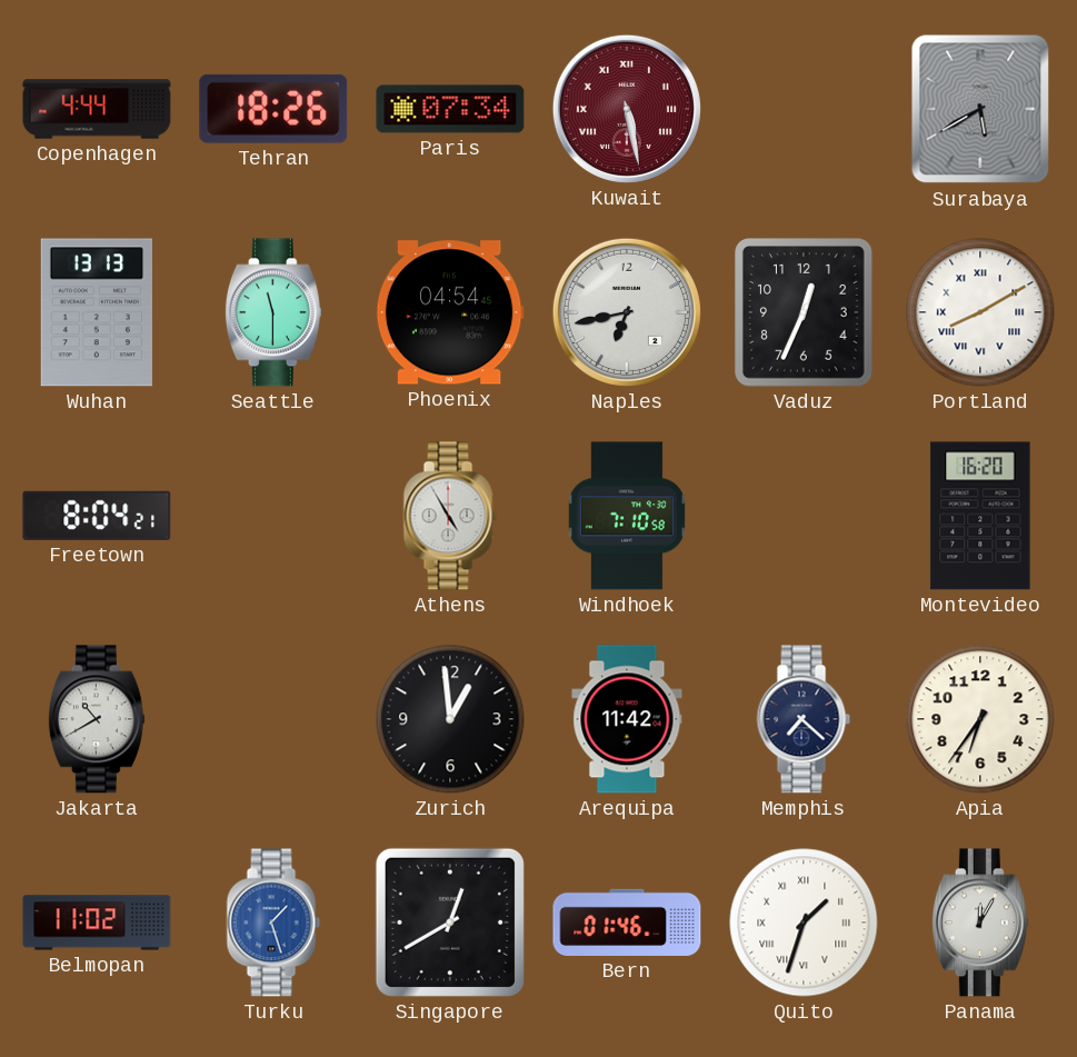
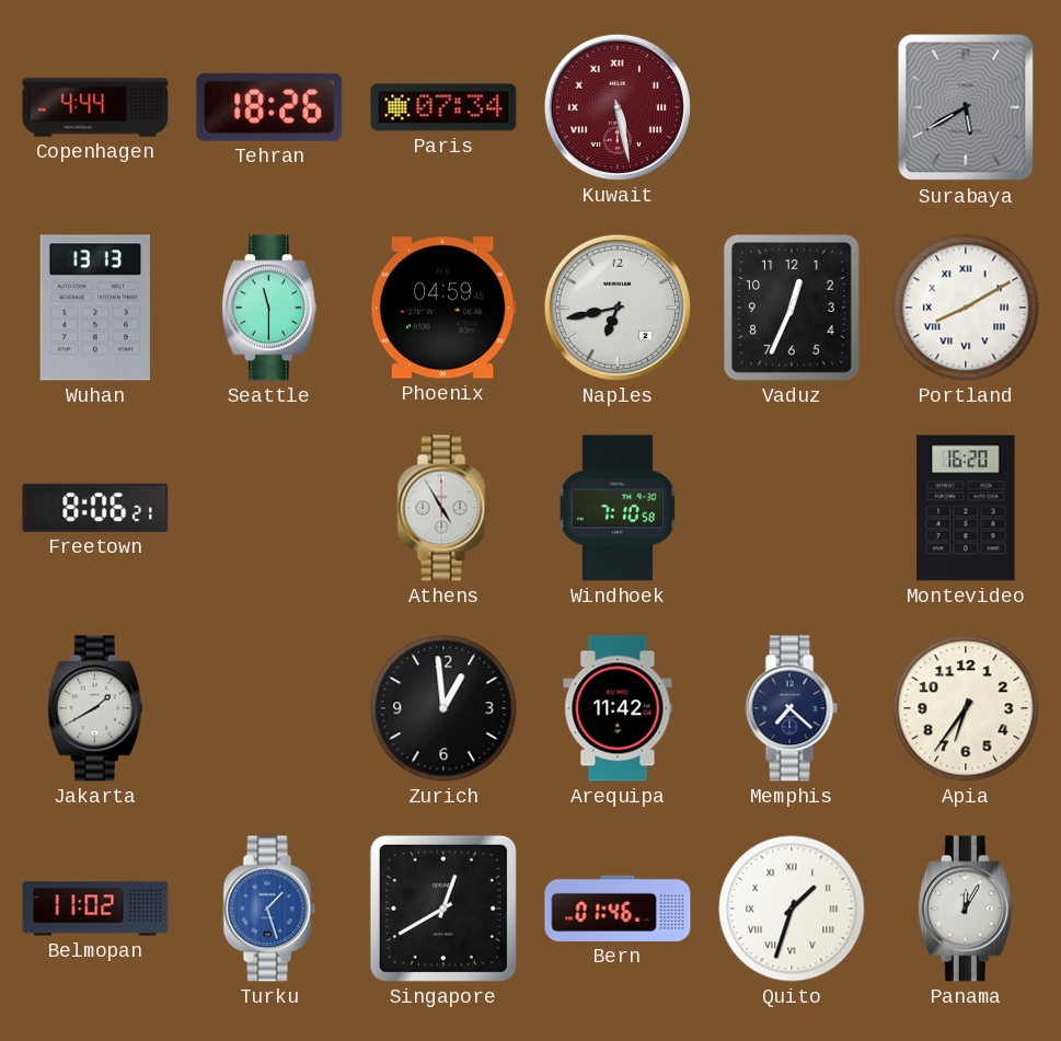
Phoenix: 04:54 -> 04:59
Freetown: 8:04 -> 8:06
Jakarta: 10:40 -> 1:40
